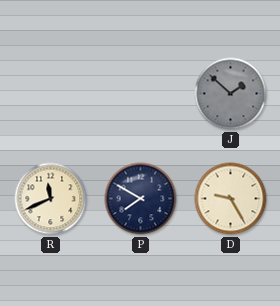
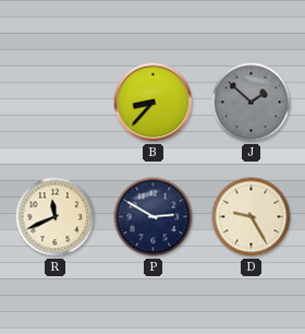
B: none -> 8:37
P: 7:50 -> 2:50
